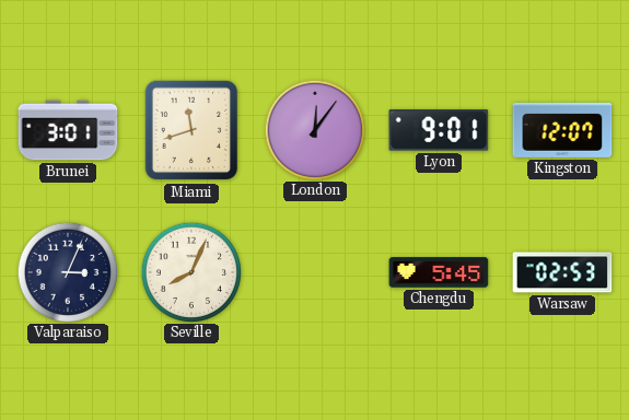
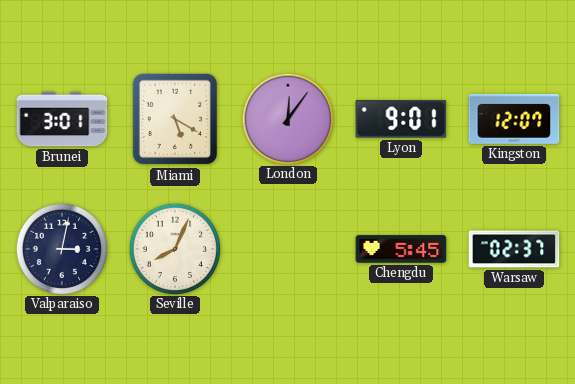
Miami: 11:42 -> 5:20
Valparaiso: 3:04 -> 3:02
Warsaw: 02:53 -> 02:37
